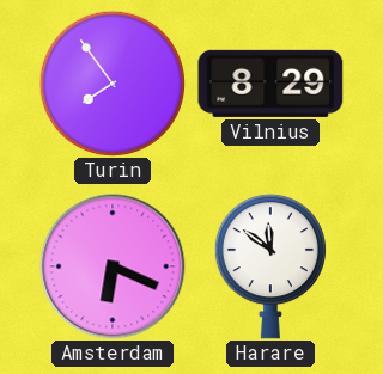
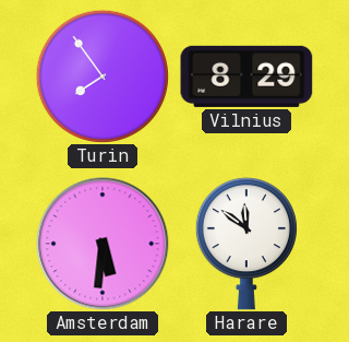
Amsterdam: 6:19 -> 5:31
